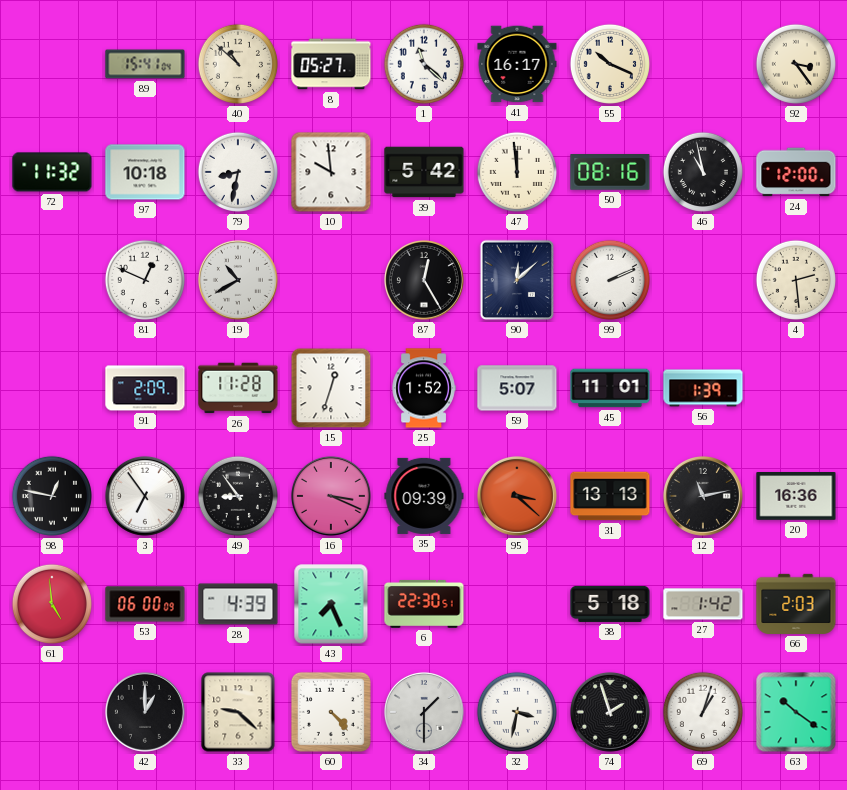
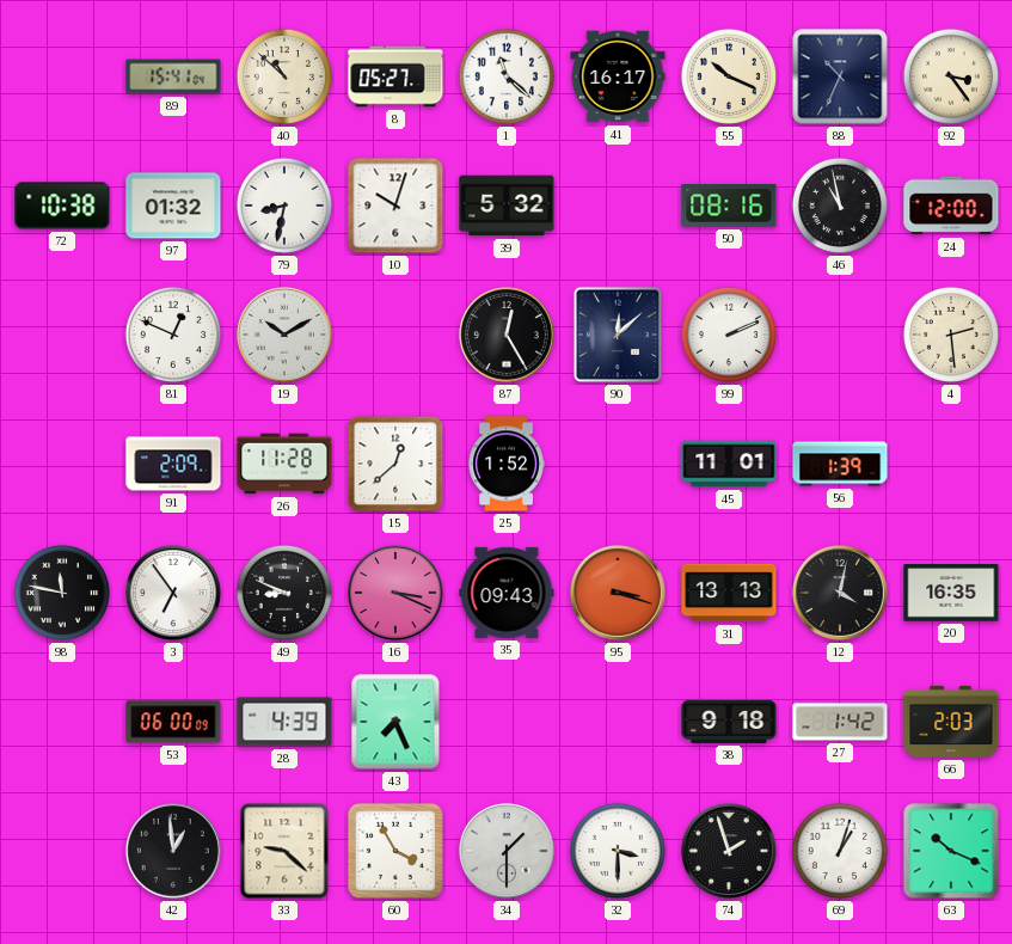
88: none -> 10:34
72: 11:32 -> 10:38
97: 10:18 -> 01:32
10: 9:59 -> 10:03
39: 5:42 -> 5:32
47: 11:59 -> none
19: 10:40 -> 10:10
15: 12:33 -> 12:38
59: 5:07 -> none
98: 12:47 -> 11:47
49: 8:54 -> 8:49
35: 09:39 -> 09:43
95: 3:22 -> 3:18
12: 11:13 -> 4:02
20: 16:36 -> 16:35
61: 4:59 -> none
6: 22:30 -> none
38: 5:18 -> 9:18
42: 1:00 -> 12:59
60: 4:23 -> 3:55
32: 3:32 -> 3:30
63: 10:21 -> 10:19
